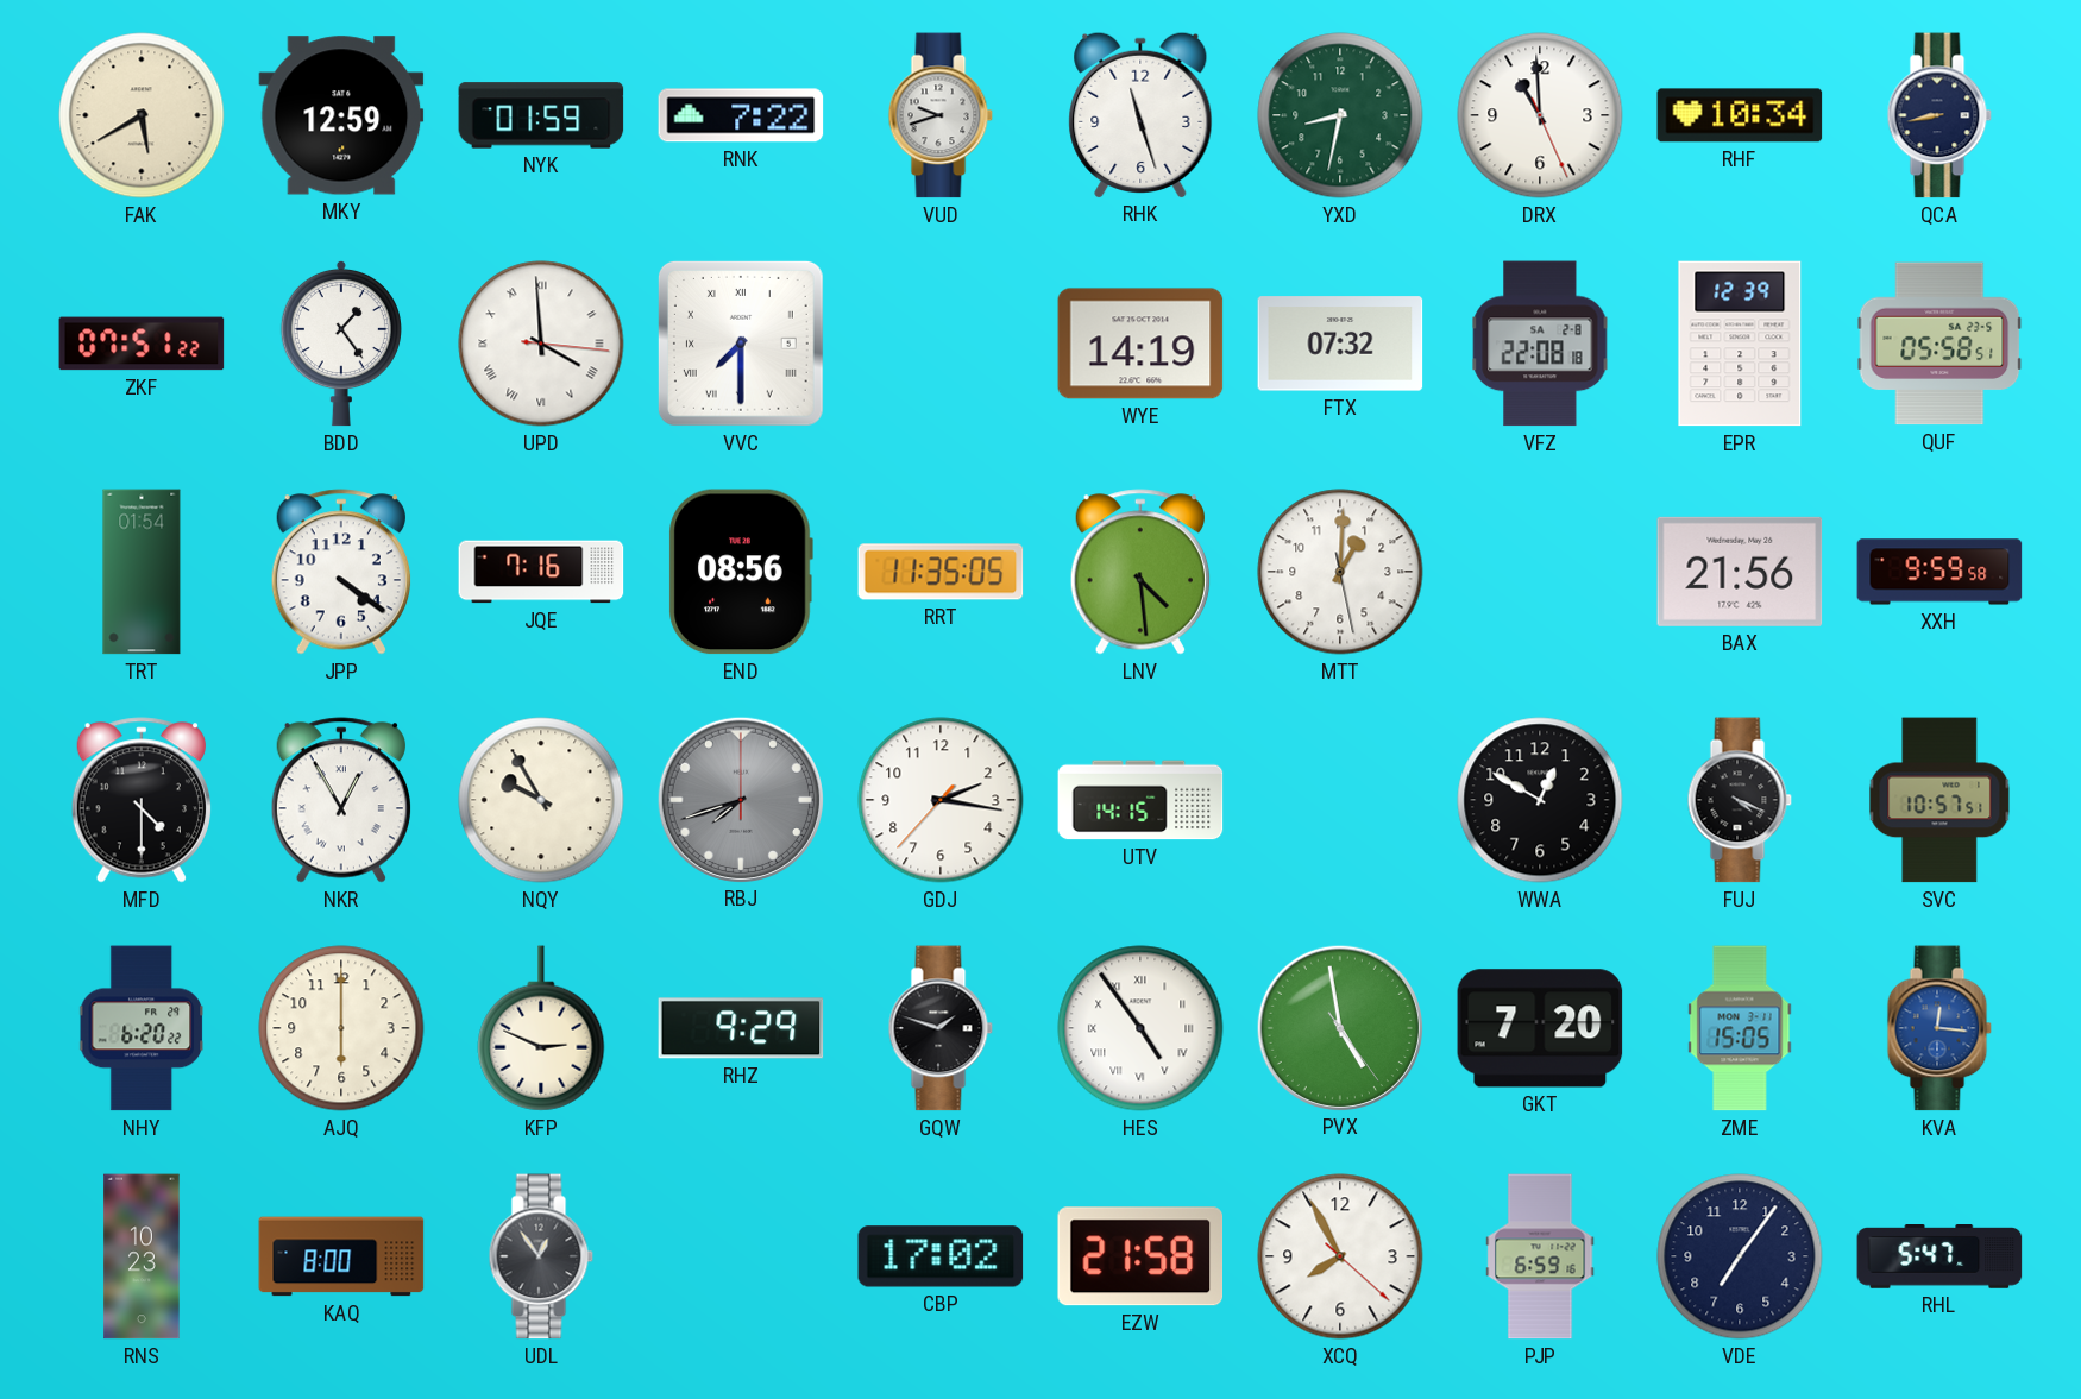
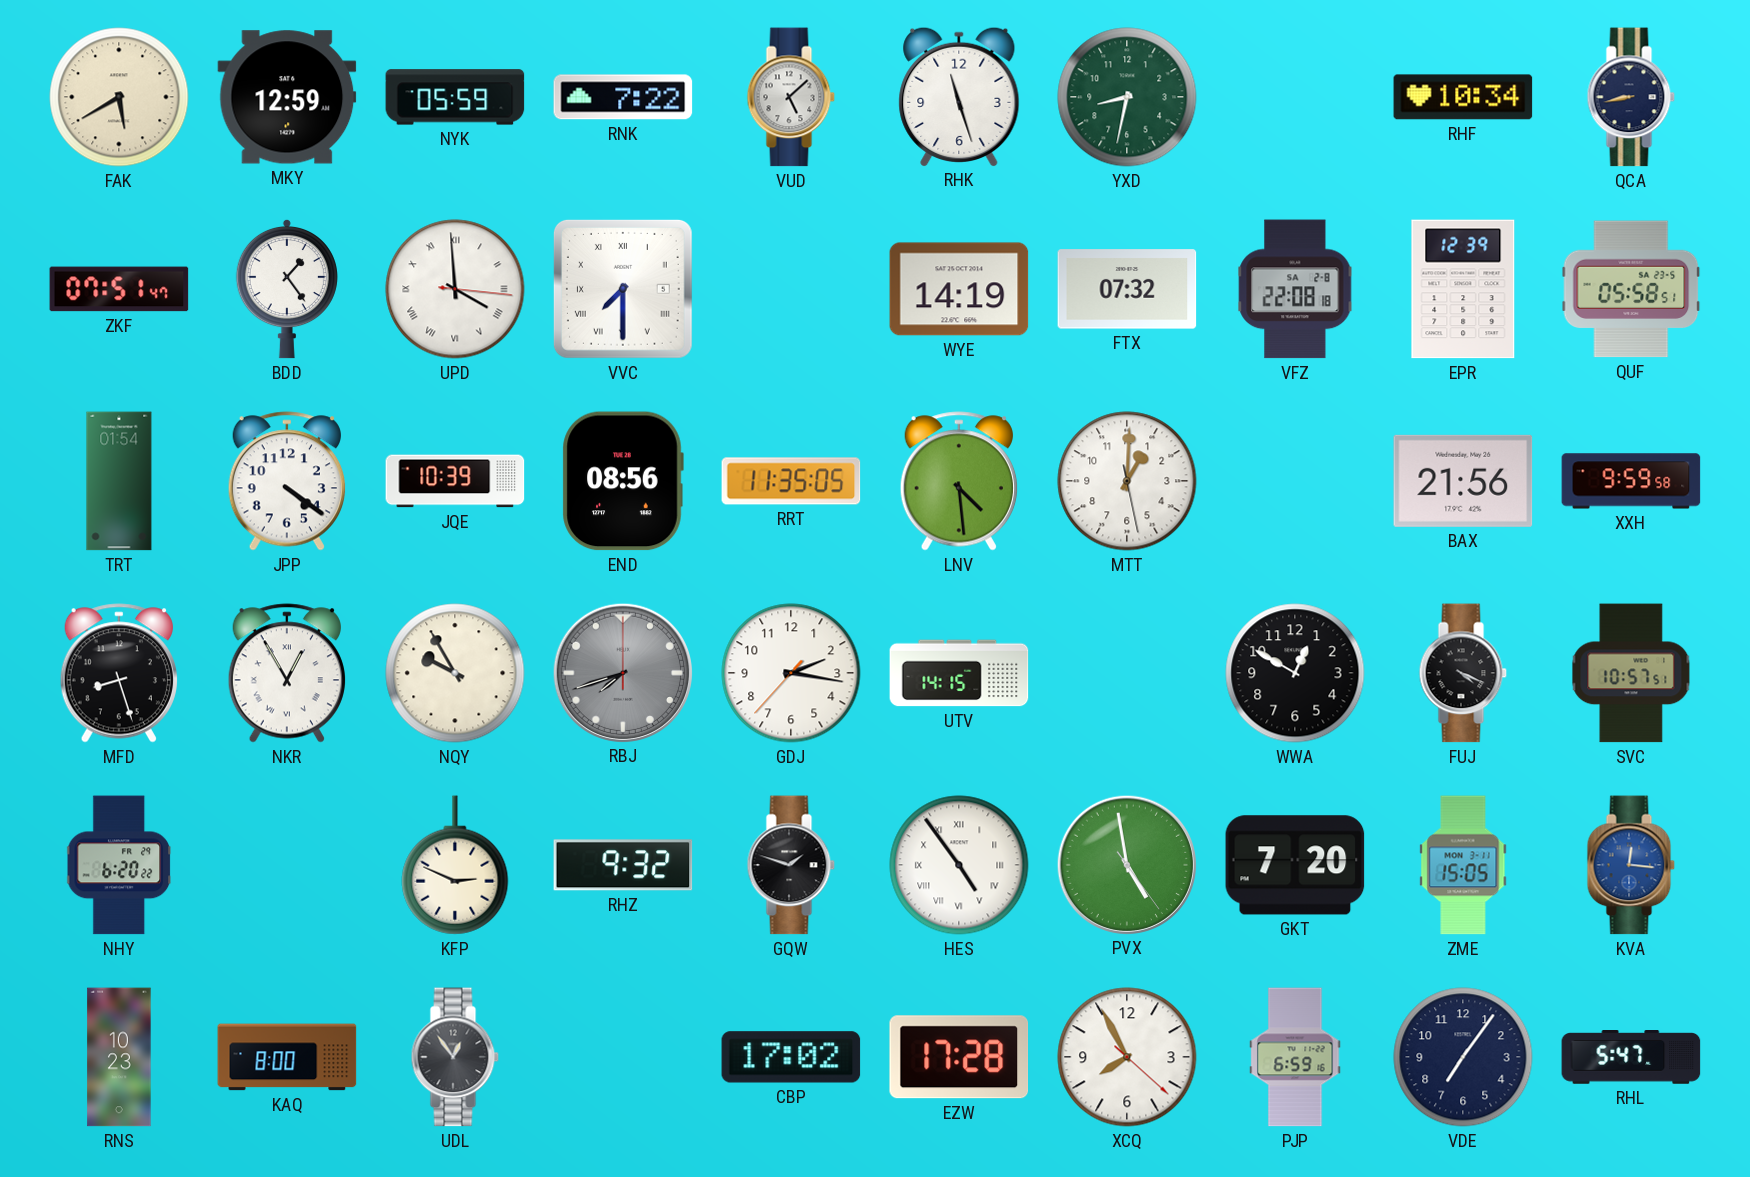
NYK: 01:59 -> 05:59
VUD: 9:42 -> 5:08
DRX: 10:59 -> none
ZKF: 07:51:22 -> 07:51:47
JQE: 7:16 -> 10:39
MFD: 4:30 -> 8:27
AJQ: 6:00 -> none
RHZ: 9:29 -> 9:32
EZW: 21:58 -> 17:28
